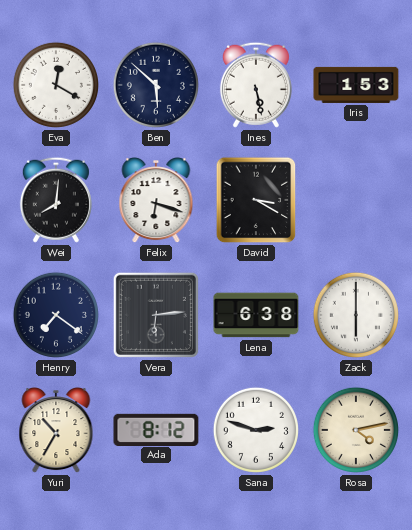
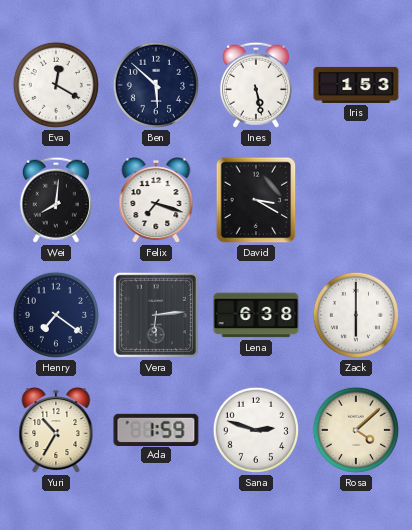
Felix: 6:18 -> 7:18
Ada: 8:12 -> 1:59
Rosa: 4:13 -> 4:08
